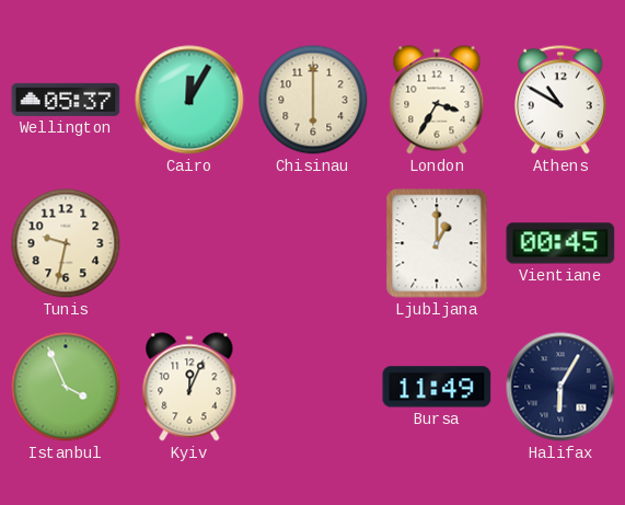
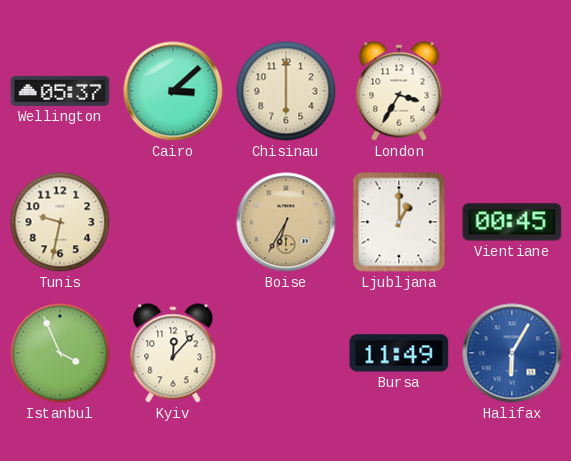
Cairo: 12:05 -> 3:08
Athens: 10:50 -> none
Boise: none -> 6:35
Kyiv: 12:04 -> 12:07
Halifax dial: navy -> blue
